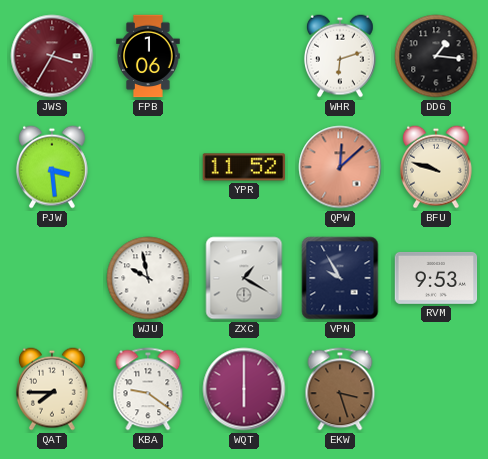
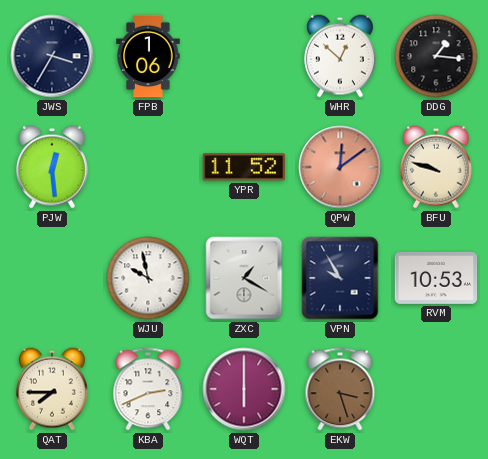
JWS dial: burgundy -> navy
WHR: 6:12 -> 12:52
PJW: 3:29 -> 12:29
QPW: 12:08 -> 12:09
RVM: 9:53 -> 10:53
KBA: 9:21 -> 2:41
